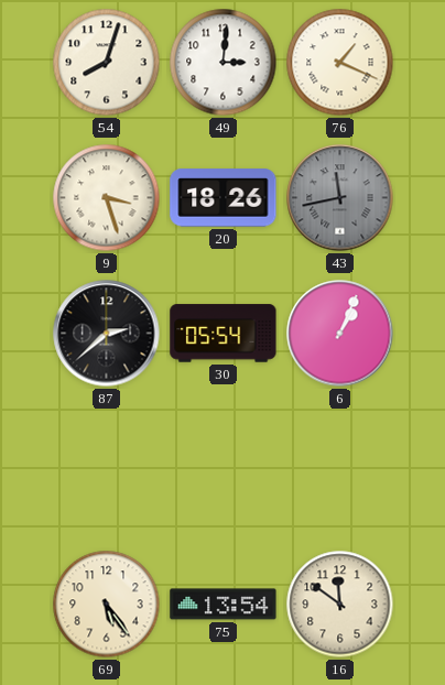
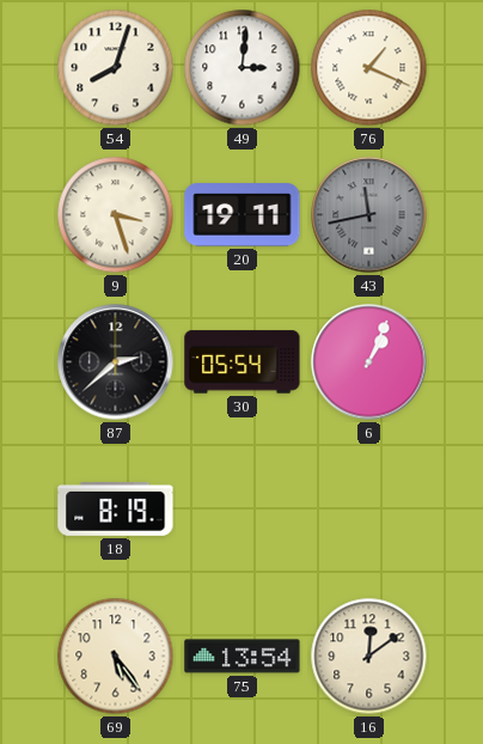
20: 18:26 -> 19:11
18: none -> 8:19
16: 11:51 -> 12:09
